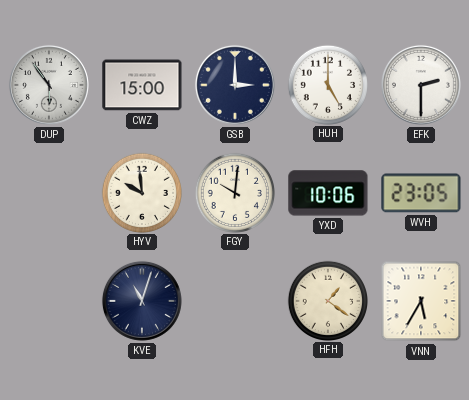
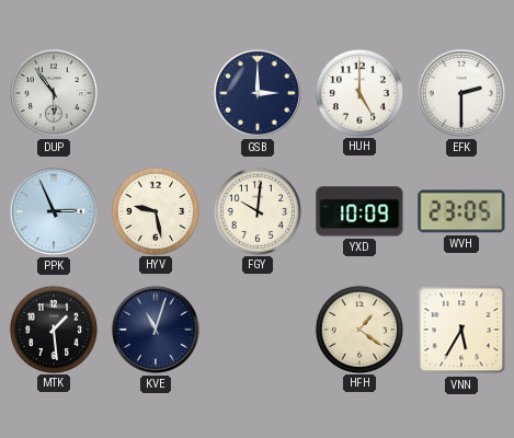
CWZ: 15:00 -> none
PPK: none -> 2:56
HYV: 9:59 -> 9:28
YXD: 10:06 -> 10:09
MTK: none -> 1:29
